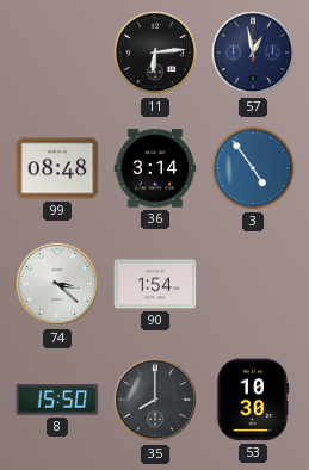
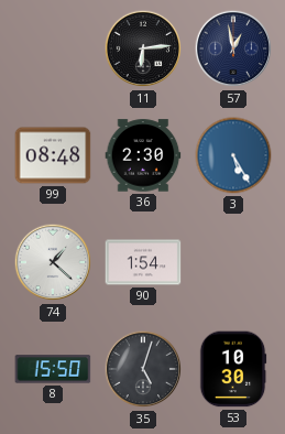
36: 3:14 -> 2:30
3: 4:54 -> 5:25
74: 3:22 -> 1:22
35: 8:00 -> 5:03
